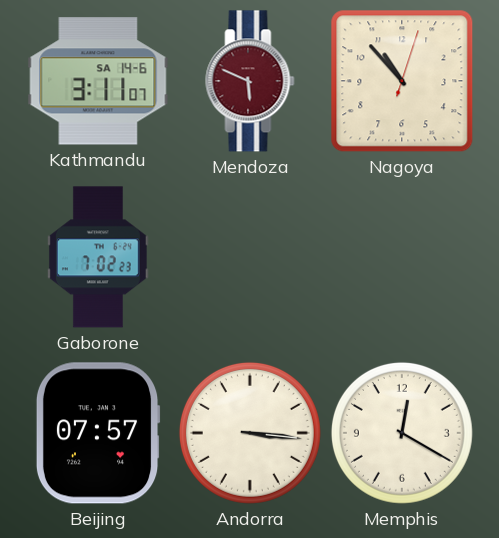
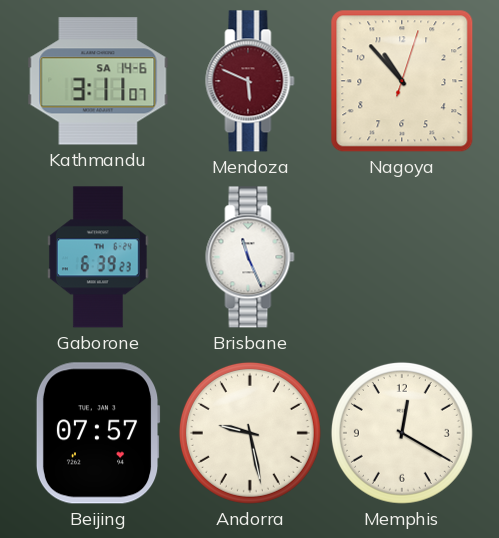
Gaborone: 7:02 -> 6:39
Brisbane: none -> 11:26
Andorra: 3:16 -> 9:28
